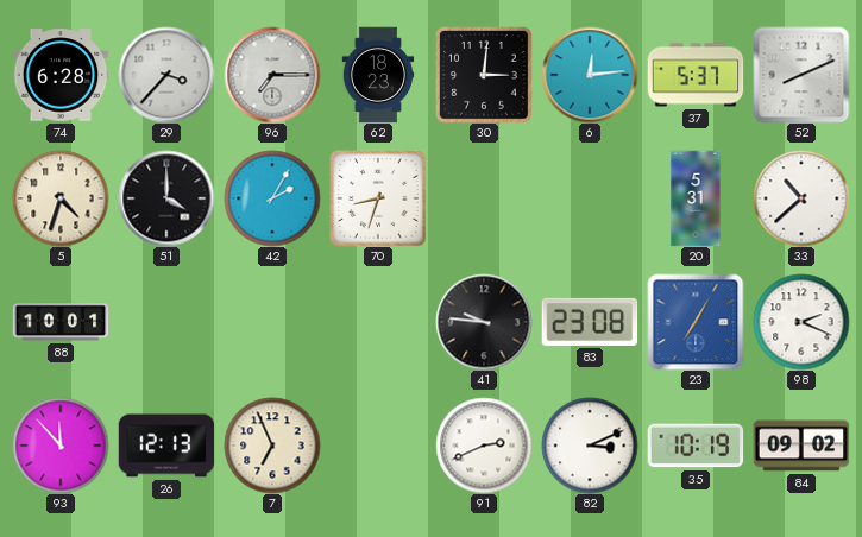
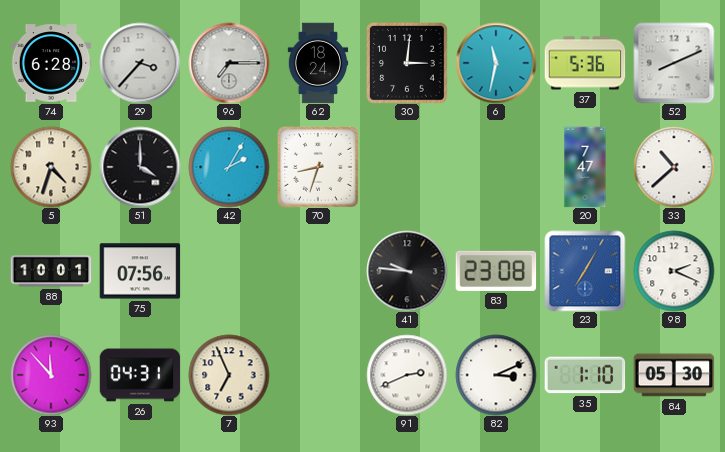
62: 18:23 -> 18:24
6: 12:14 -> 11:32
37: 5:37 -> 5:36
20: 5:31 -> 7:47
75: none -> 07:56
26: 12:13 -> 04:31
35: 10:19 -> 1:10
84: 09:02 -> 05:30
